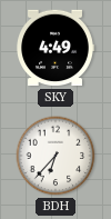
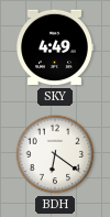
BDH: 6:37 -> 6:21
